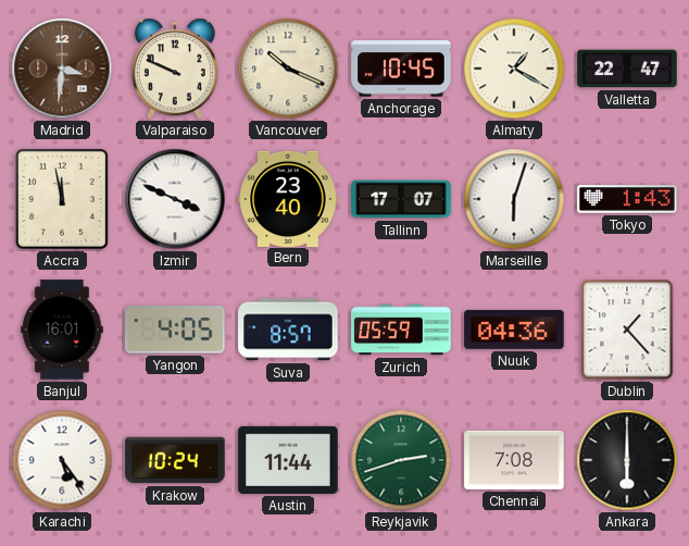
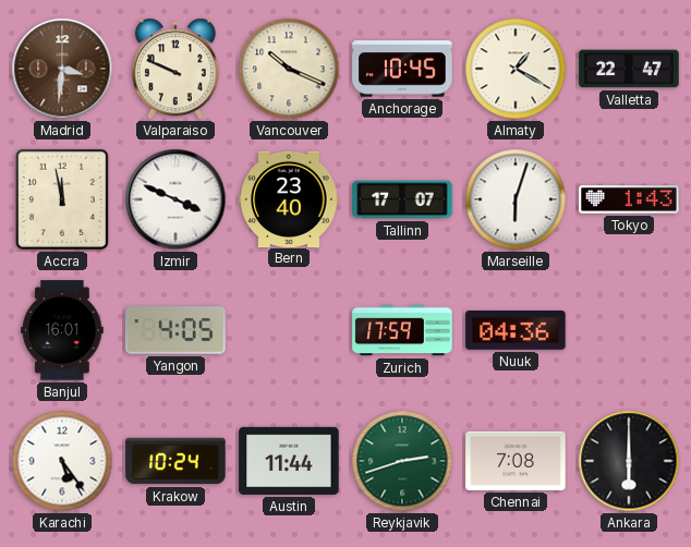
Suva: 8:57 -> none
Zurich: 05:59 -> 17:59
Dublin: 1:23 -> none
